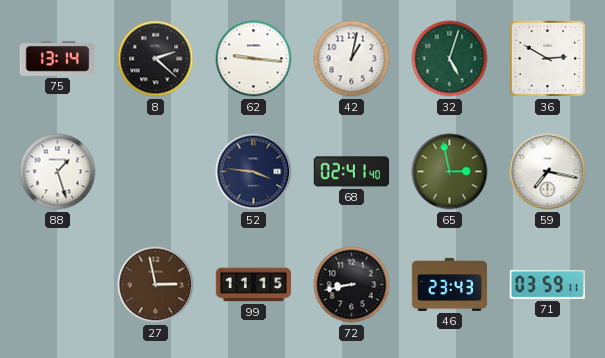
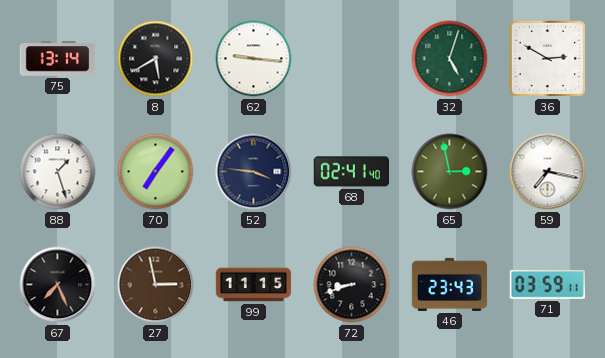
8: 2:22 -> 5:40
42: 1:02 -> none
70: none -> 7:06
67: none -> 7:26
72: 8:43 -> 8:42
